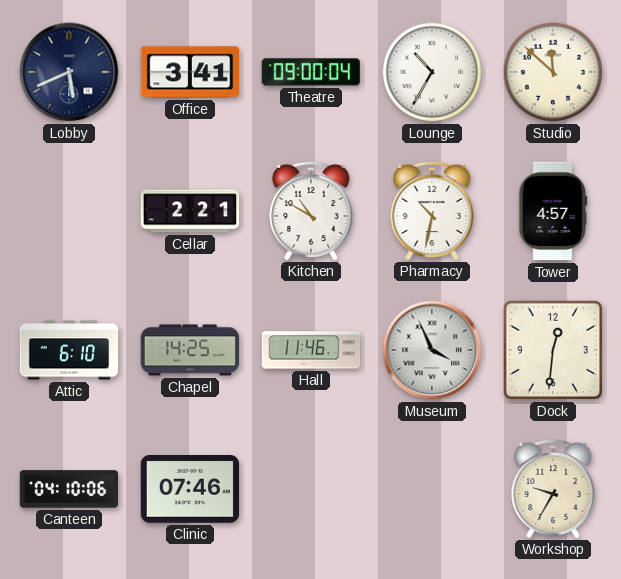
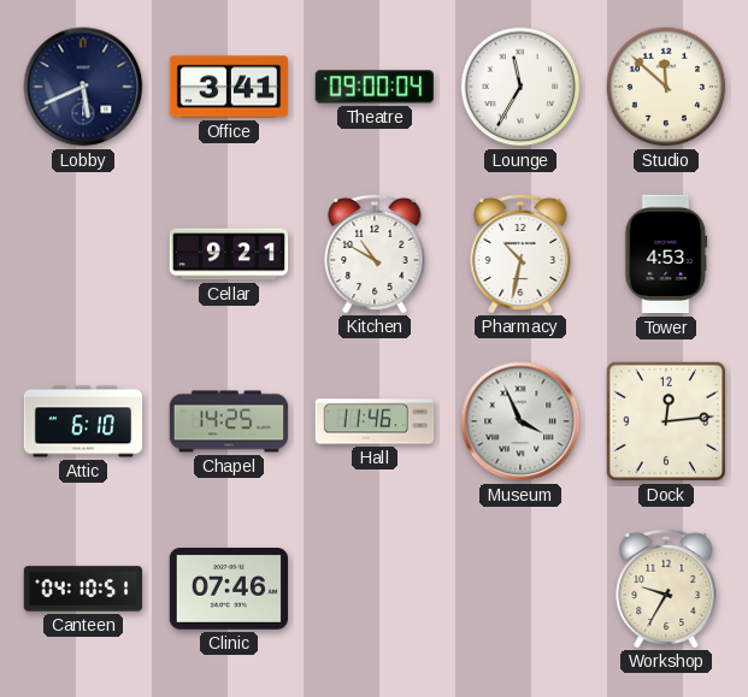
Lounge: 10:35 -> 11:35
Cellar: 2:21 -> 9:21
Tower: 4:57 -> 4:53
Dock: 12:31 -> 12:14
Canteen: 04:10:06 -> 04:10:51
